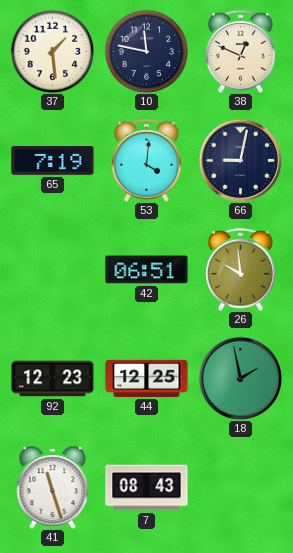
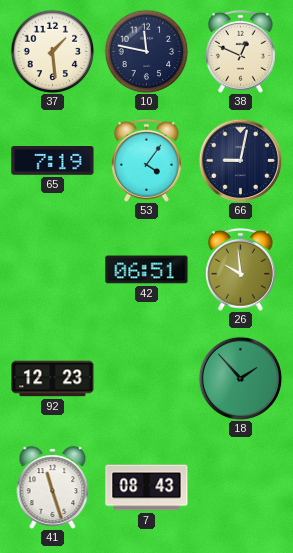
53: 4:01 -> 4:06
44: 12:25 -> none
18: 1:58 -> 1:53
